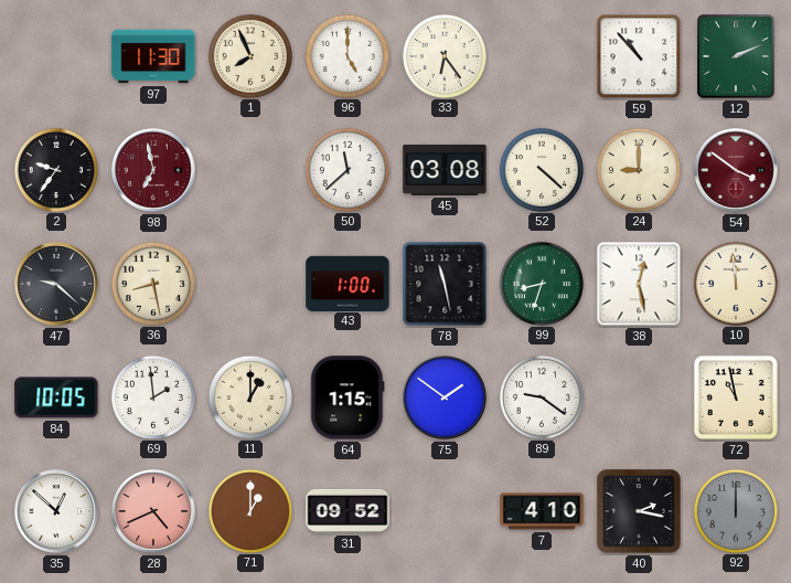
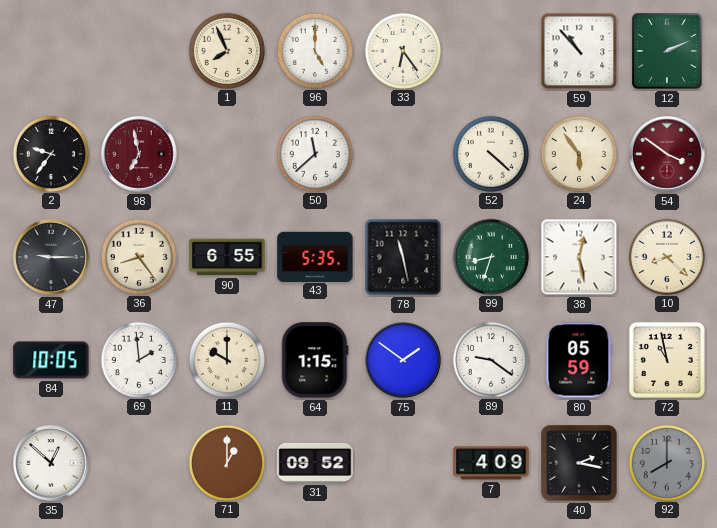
97: 11:30 -> none
45: 03:08 -> none
24: 9:00 -> 5:54
47: 9:22 -> 9:15
36: 8:28 -> 8:24
90: none -> 6:55
43: 1:00 -> 5:35
10: 11:59 -> 8:22
11: 1:00 -> 10:00
80: none -> 05:59
28: 4:41 -> none
7: 4:10 -> 4:09
92: 12:00 -> 8:00
